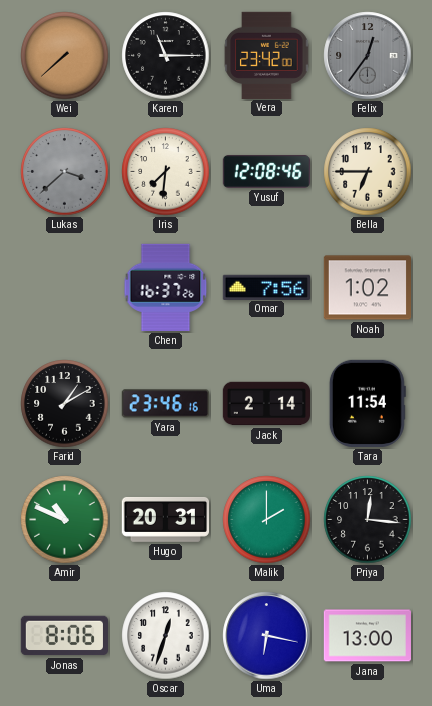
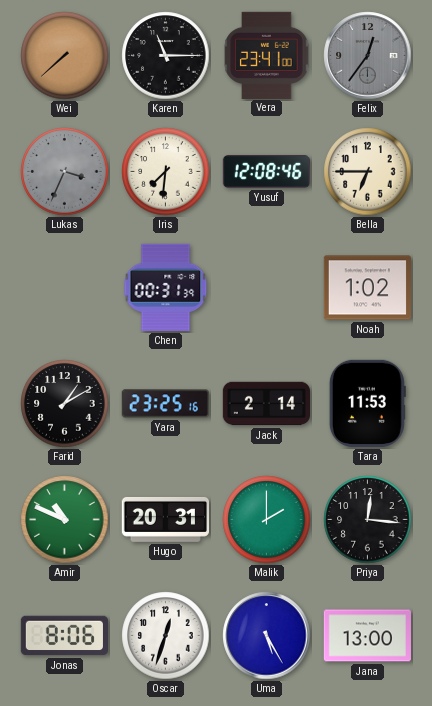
Vera: 23:42 -> 23:41
Lukas: 3:38 -> 3:34
Chen: 16:37 -> 00:31
Omar: 7:56 -> none
Yara: 23:46 -> 23:25
Tara: 11:54 -> 11:53
Uma: 6:17 -> 5:25
